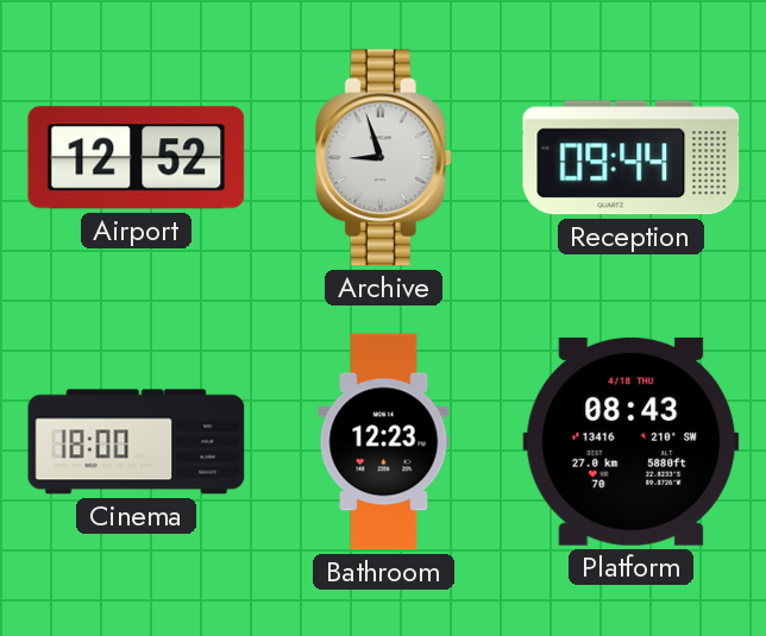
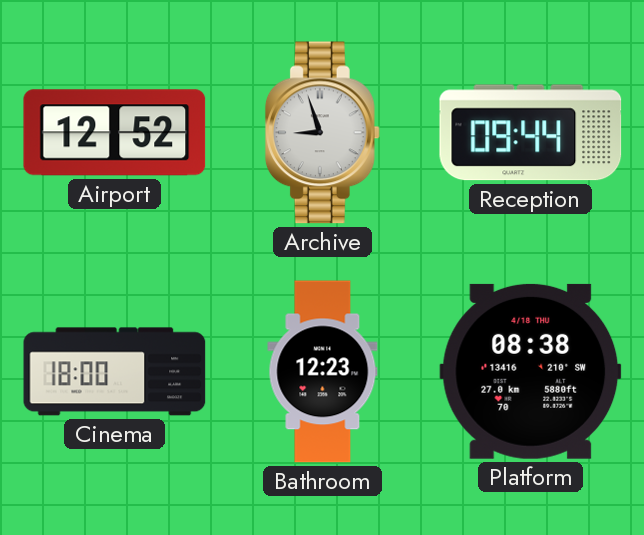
Platform: 08:43 -> 08:38
